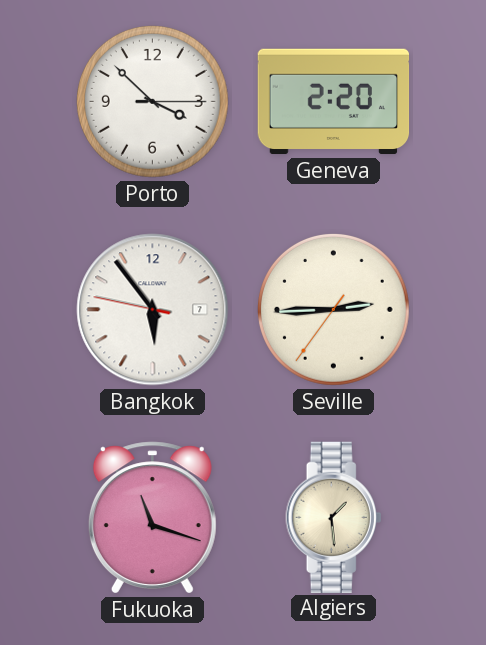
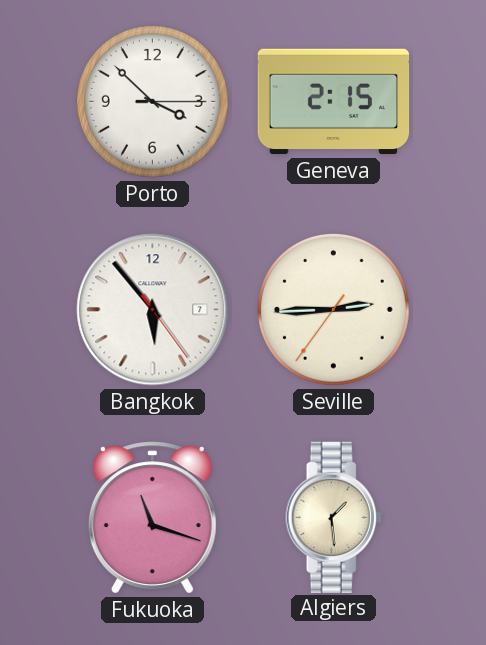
Geneva: 2:20 -> 2:15
Bangkok: 5:53:47 -> 5:53:24
